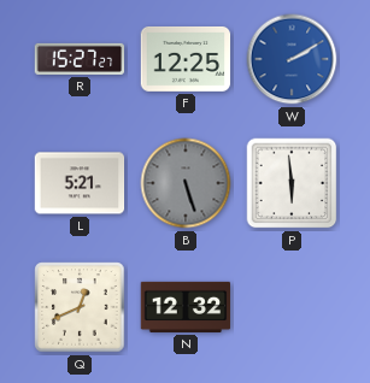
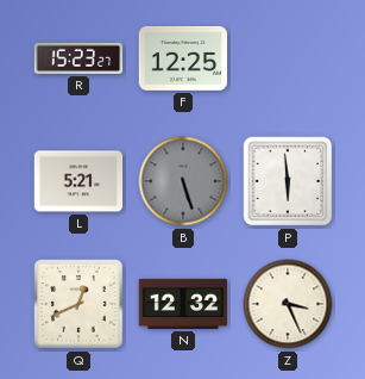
R: 15:27 -> 15:23
W: 2:10 -> none
Z: none -> 3:26
